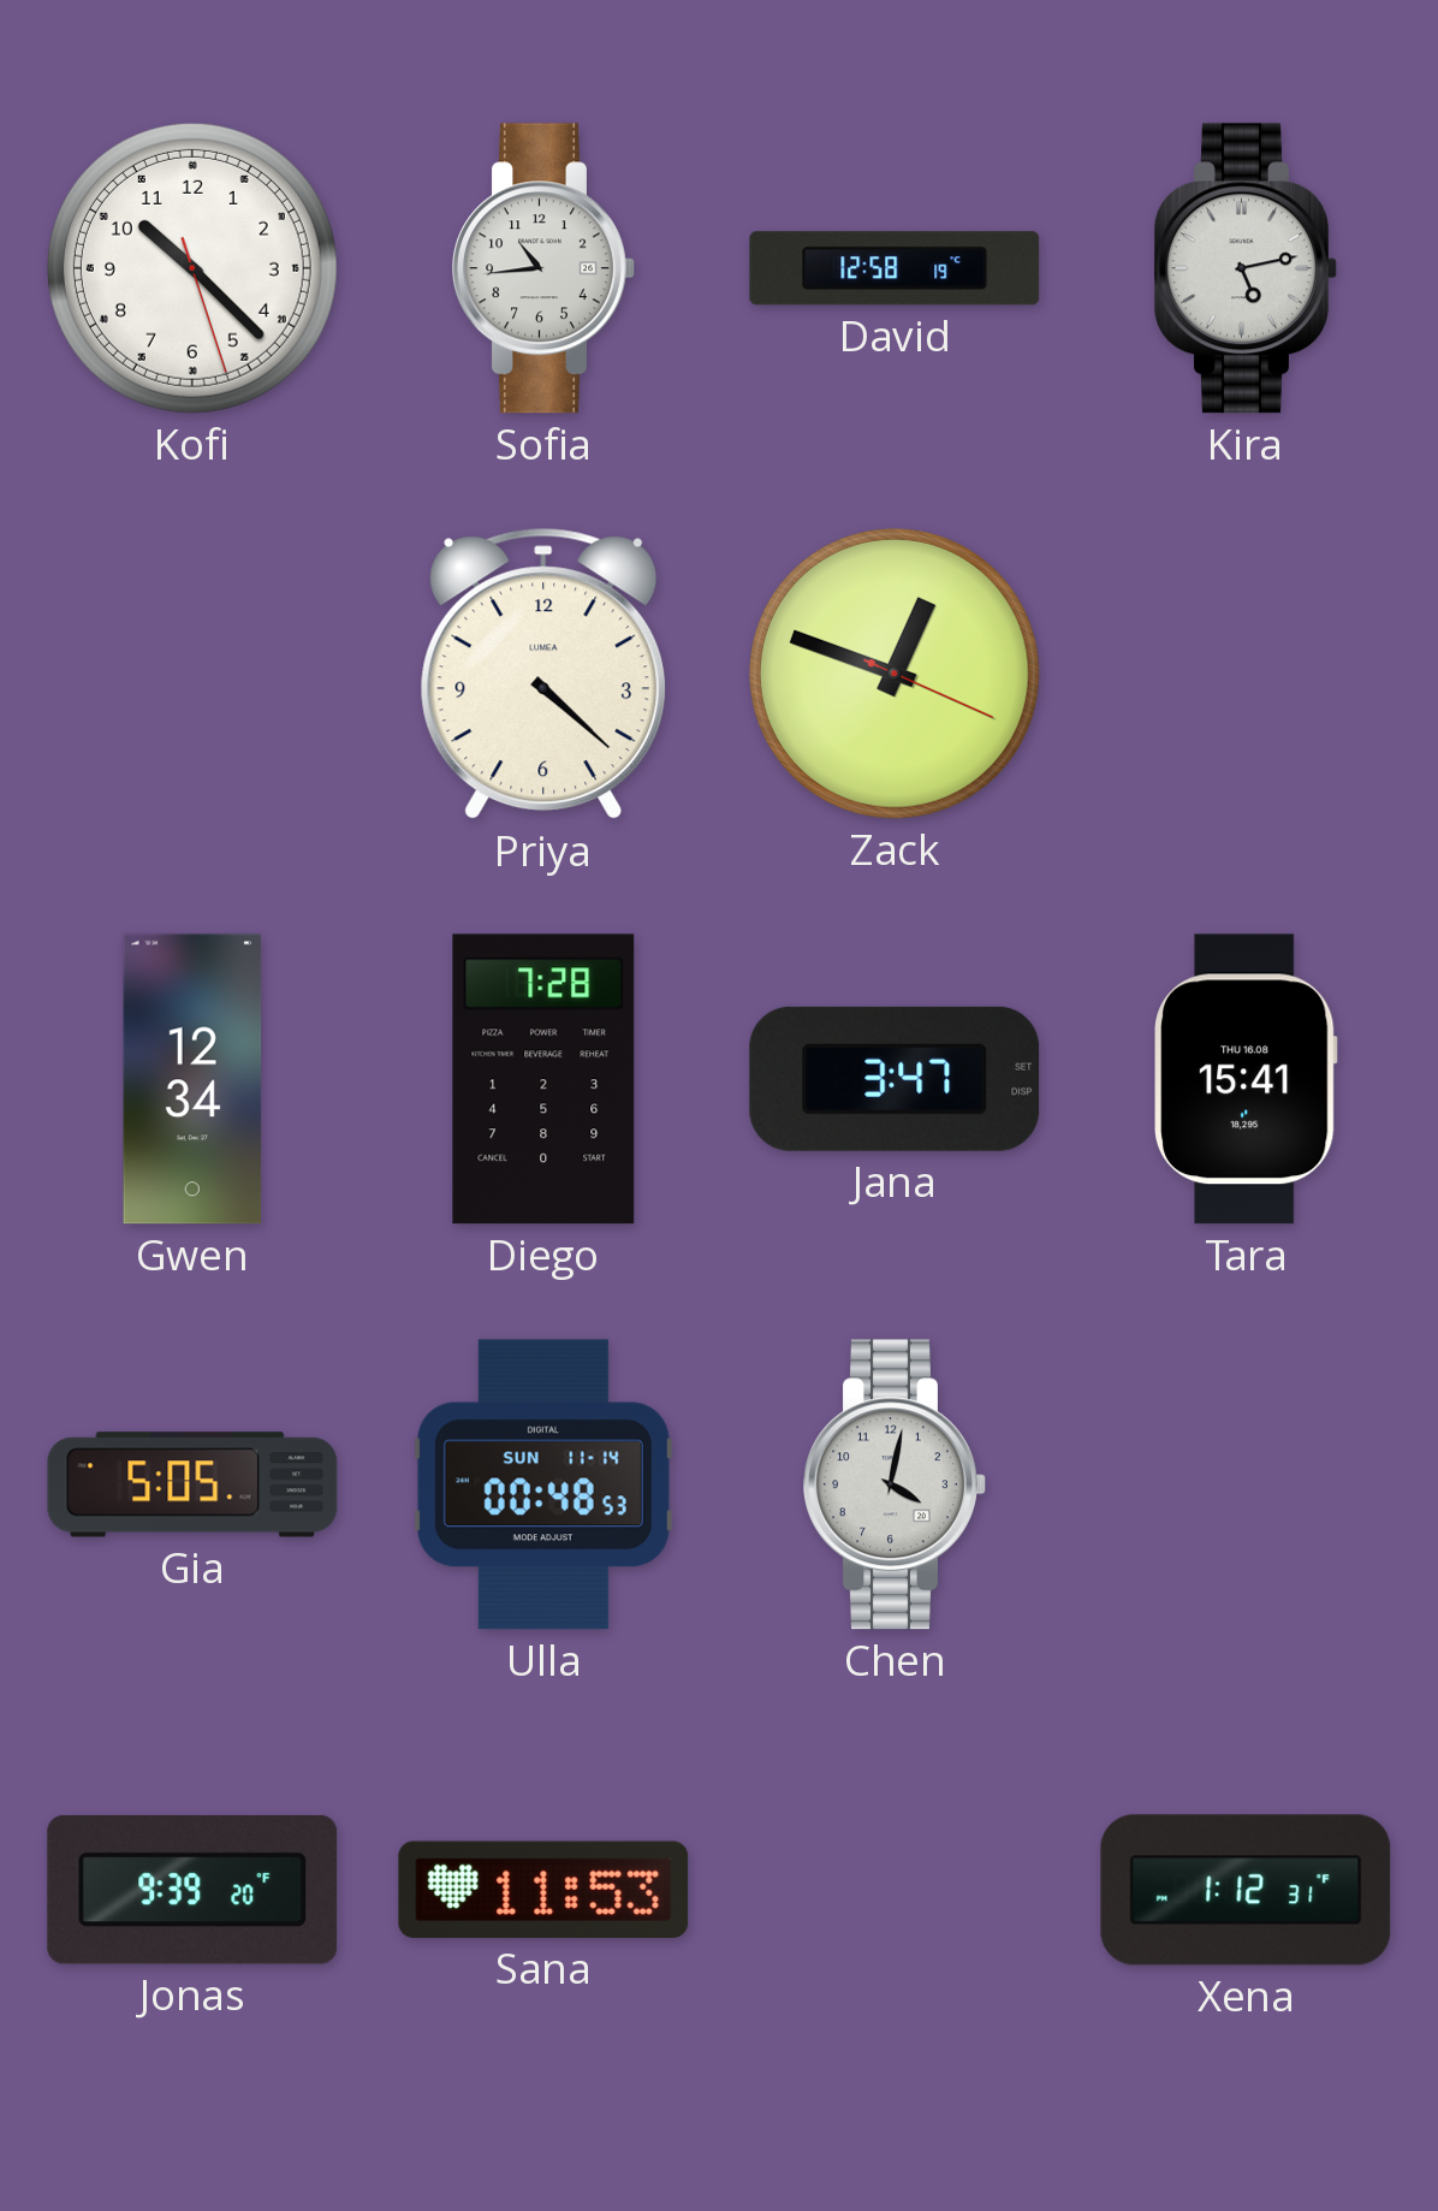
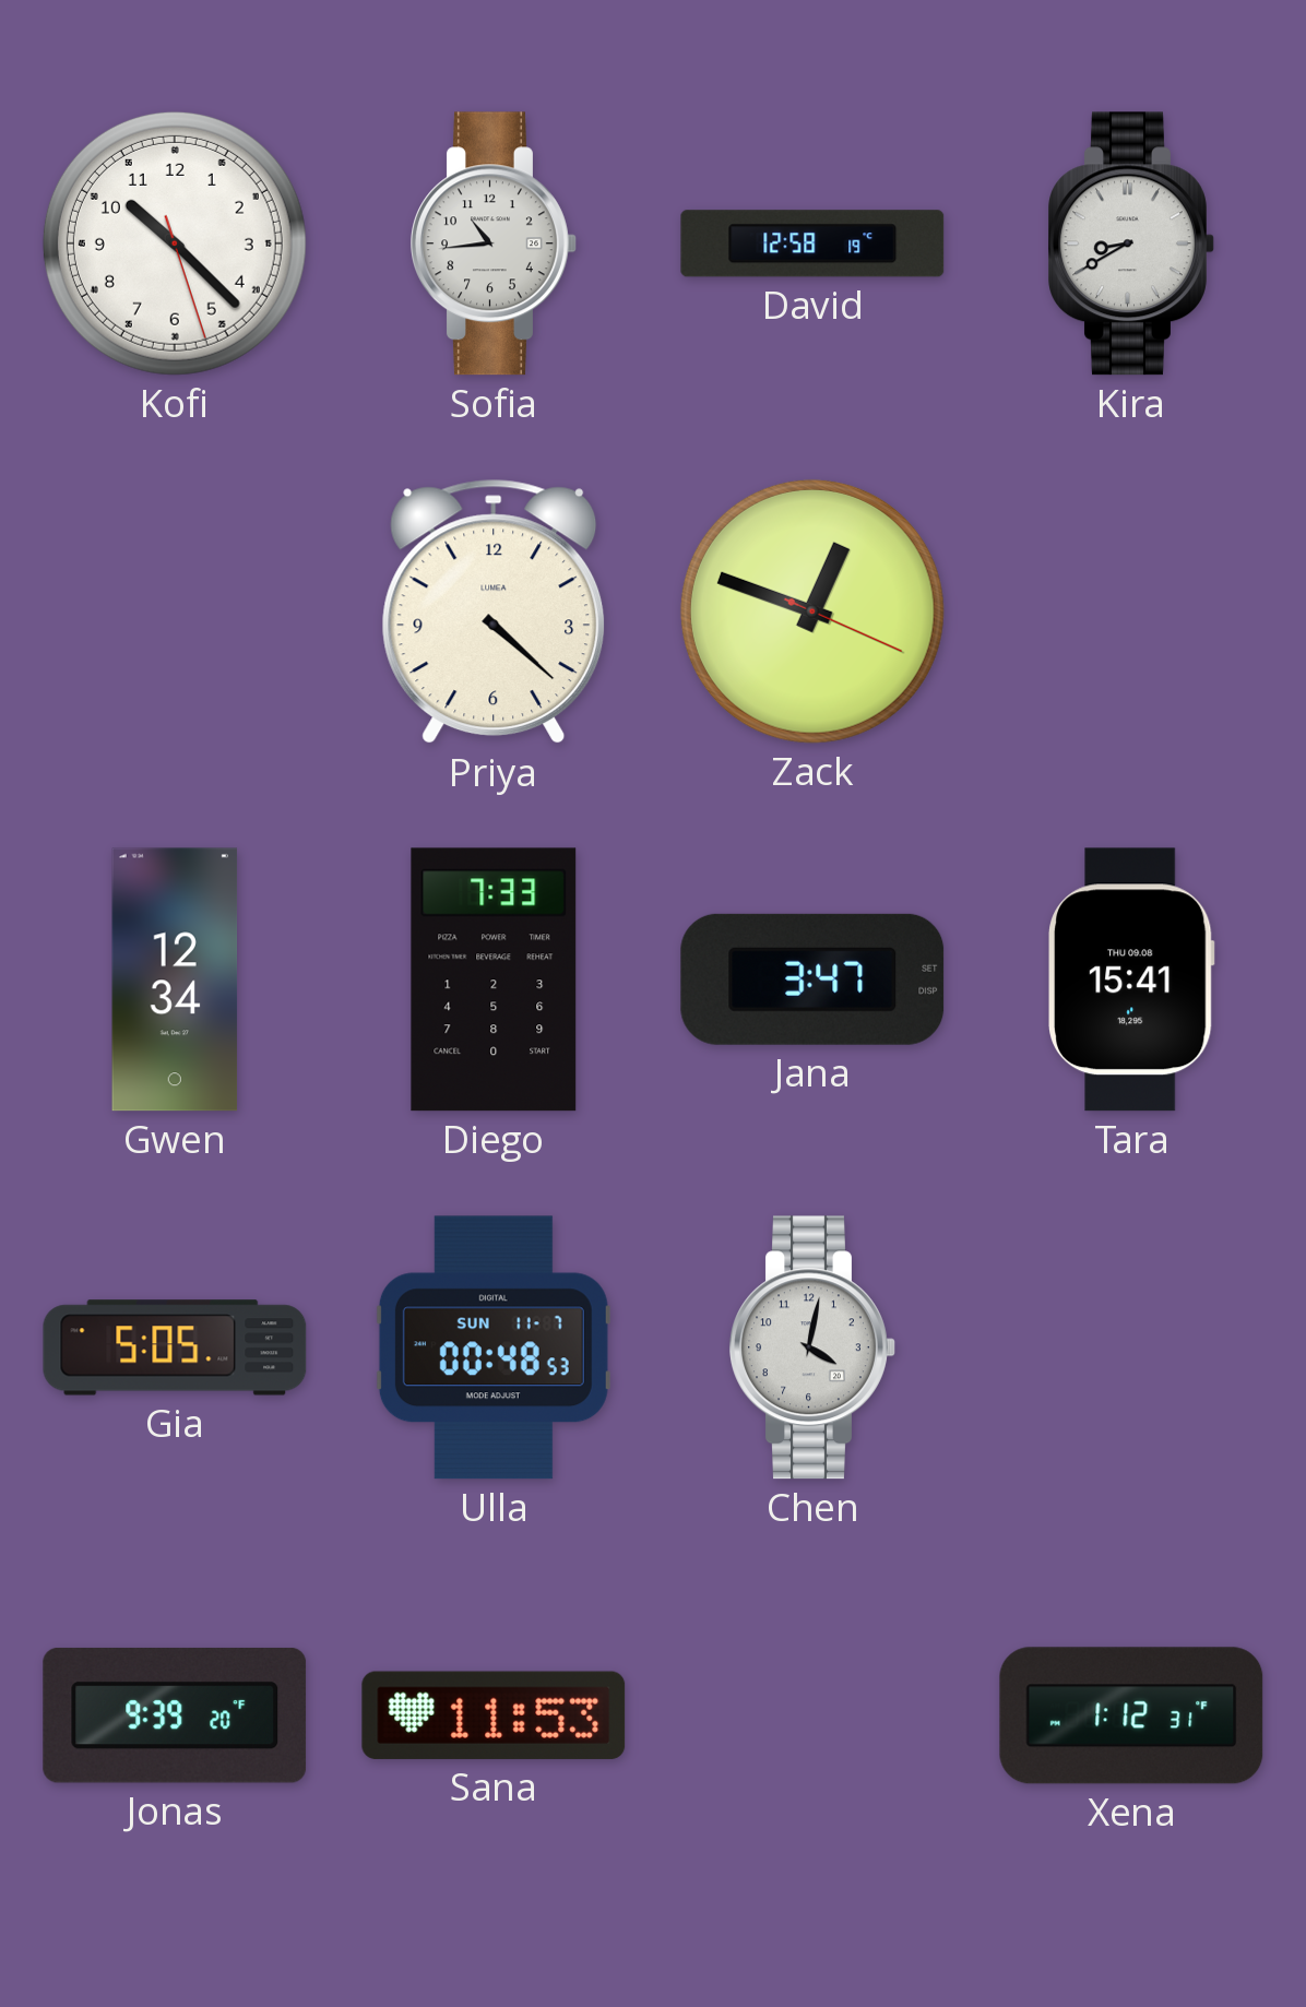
Kira: 5:13 -> 8:40
Diego: 7:28 -> 7:33
Tara date: THU 16.08 -> THU 09.08
Ulla date: SUN 11-14 -> SUN 11-7
